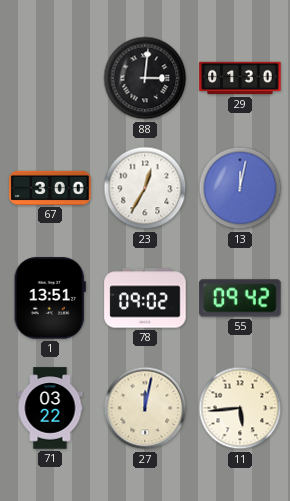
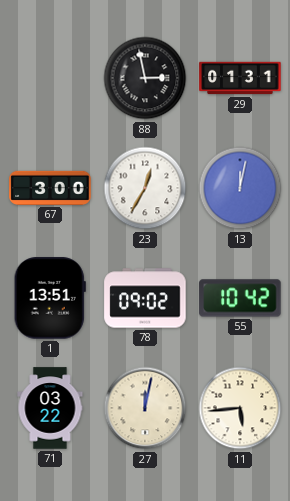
88: 3:01 -> 2:58
29: 01:30 -> 01:31
55: 09:42 -> 10:42
